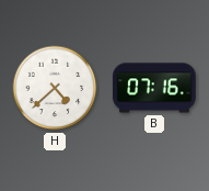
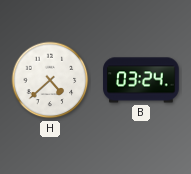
B: 07:16 -> 03:24
